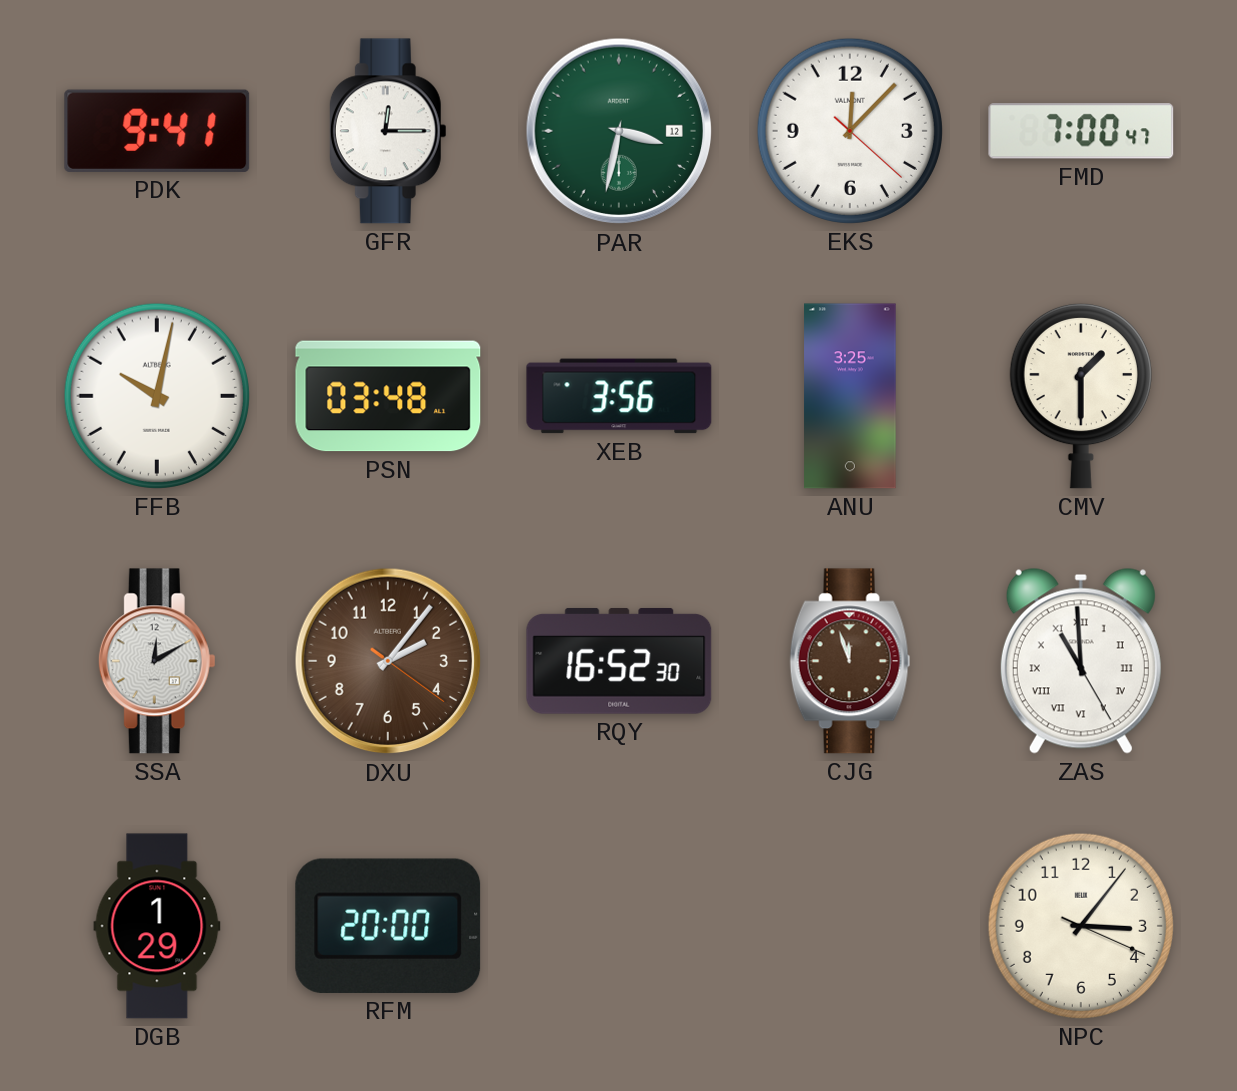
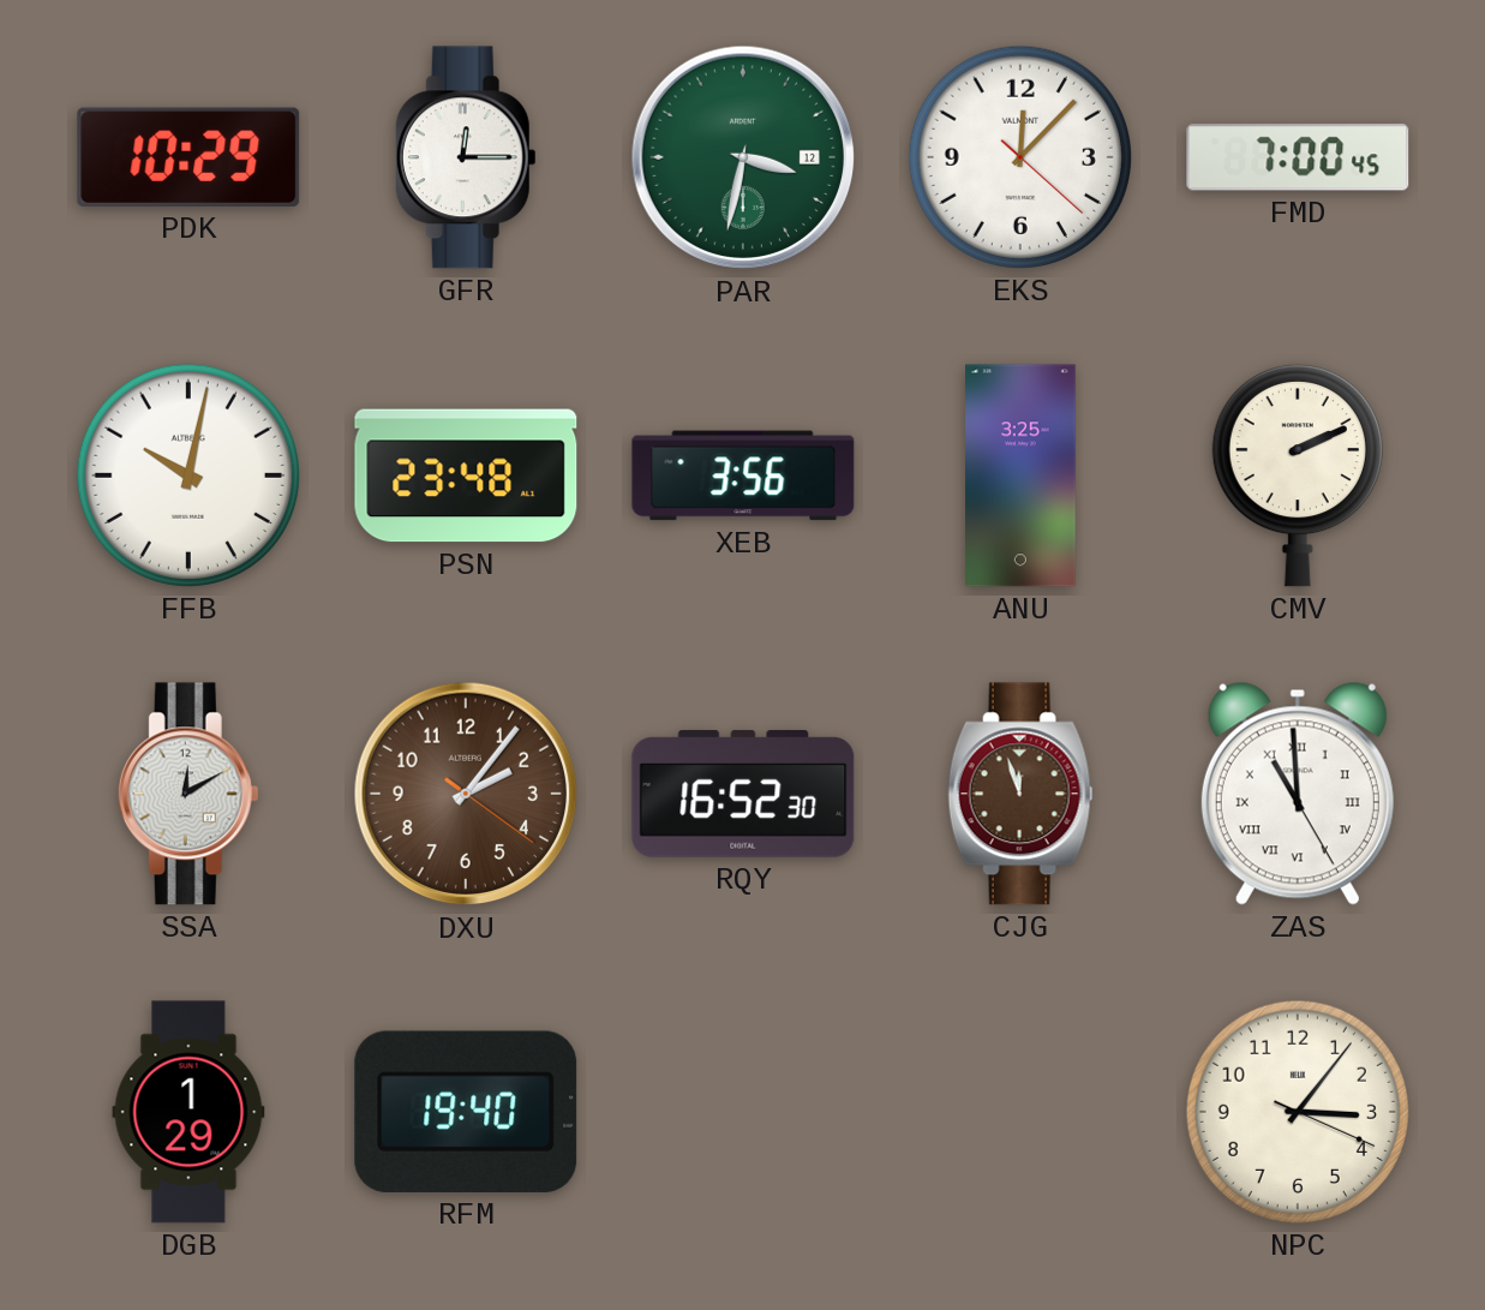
PDK: 9:41 -> 10:29
FMD: 7:00:47 -> 7:00:45
PSN: 03:48 -> 23:48
CMV: 1:30 -> 2:11
RFM: 20:00 -> 19:40
